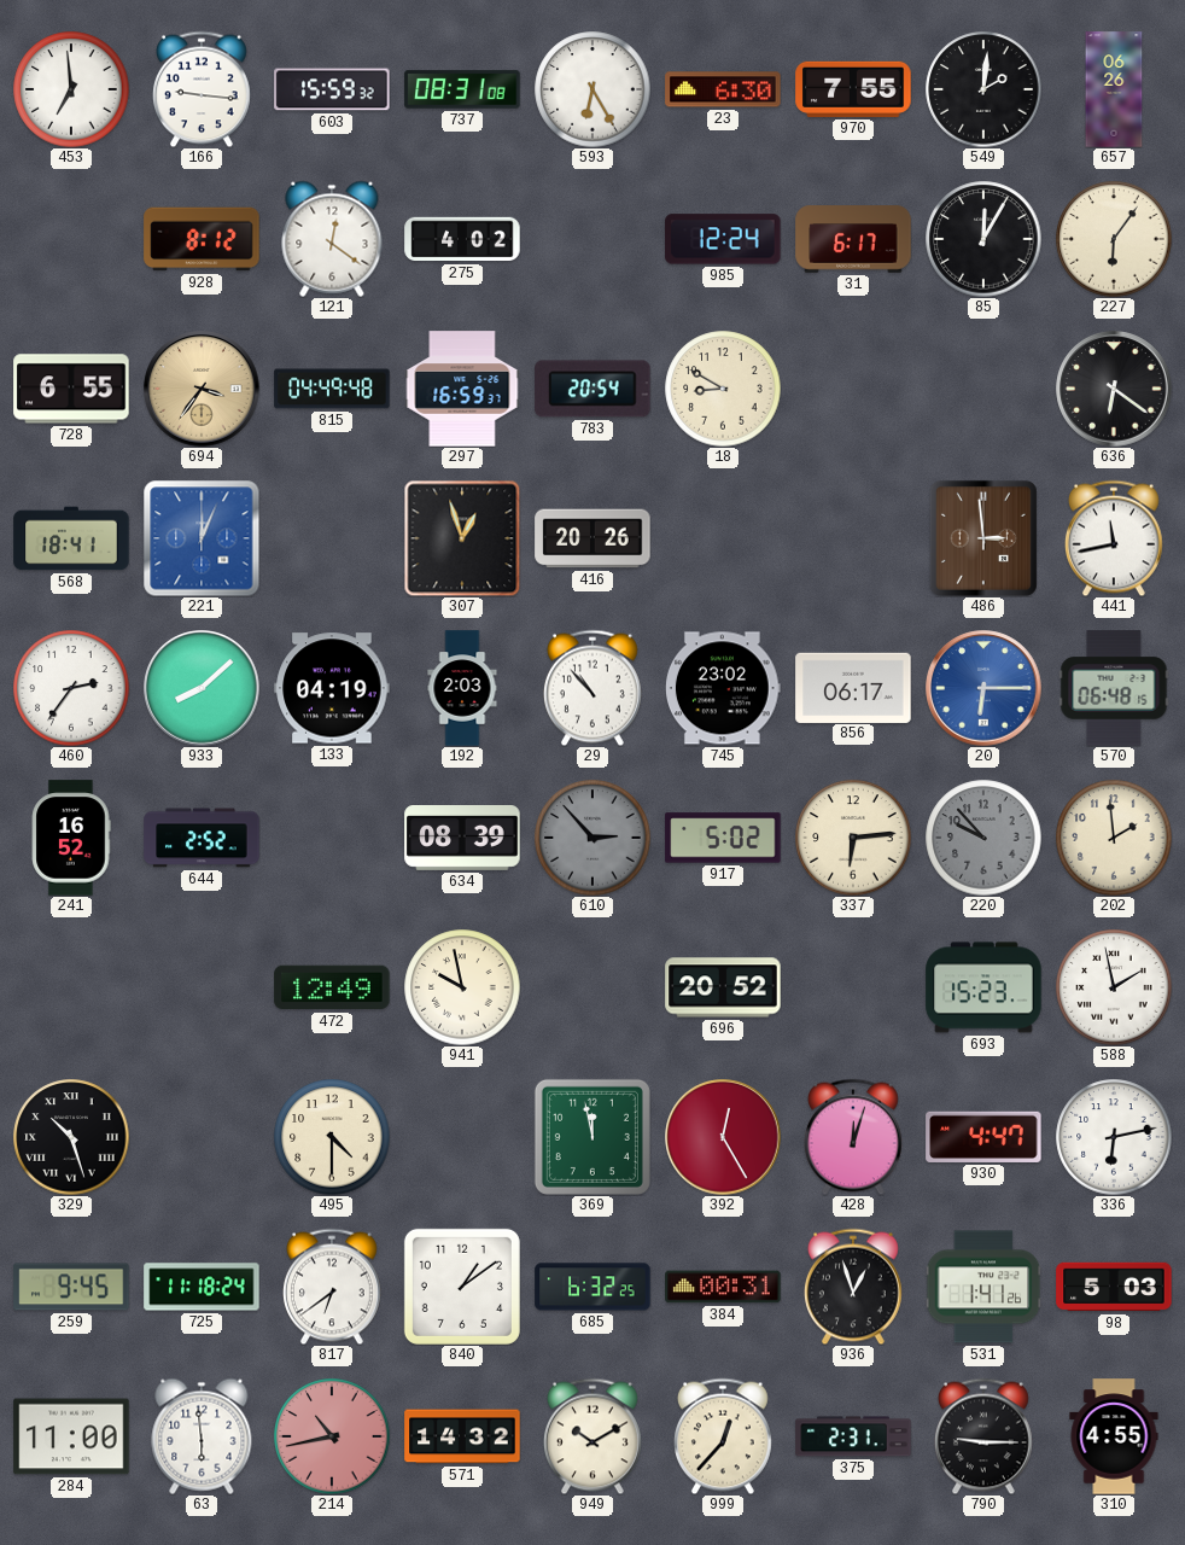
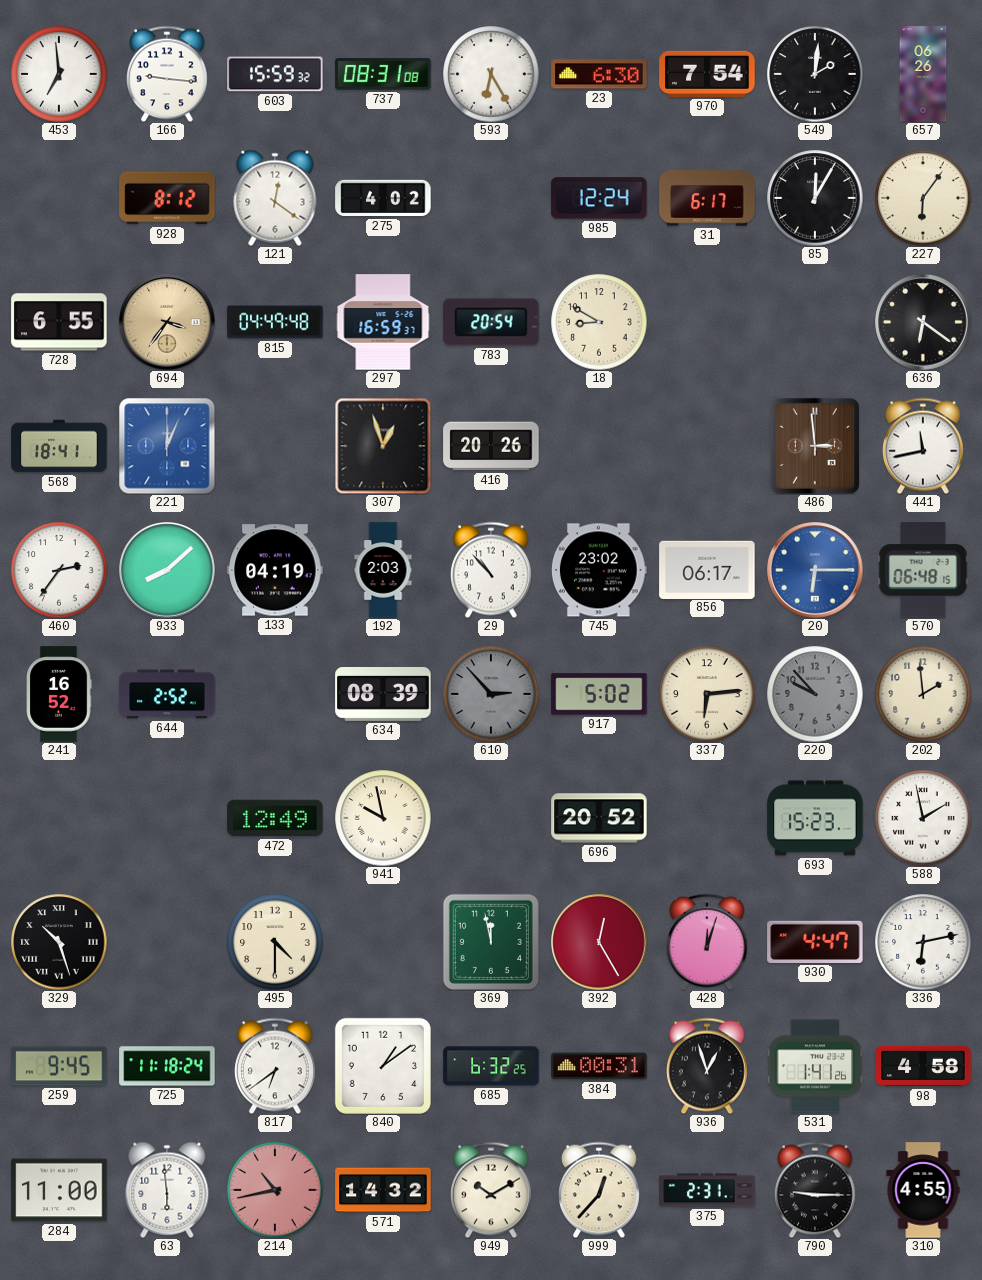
970: 7:55 -> 7:54
98: 5:03 -> 4:58
